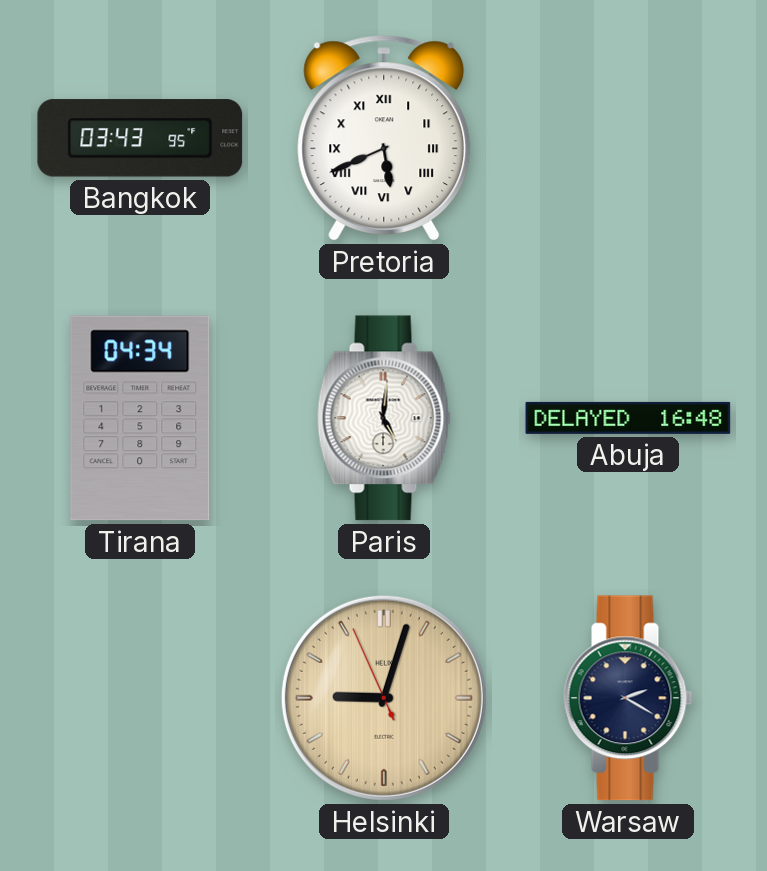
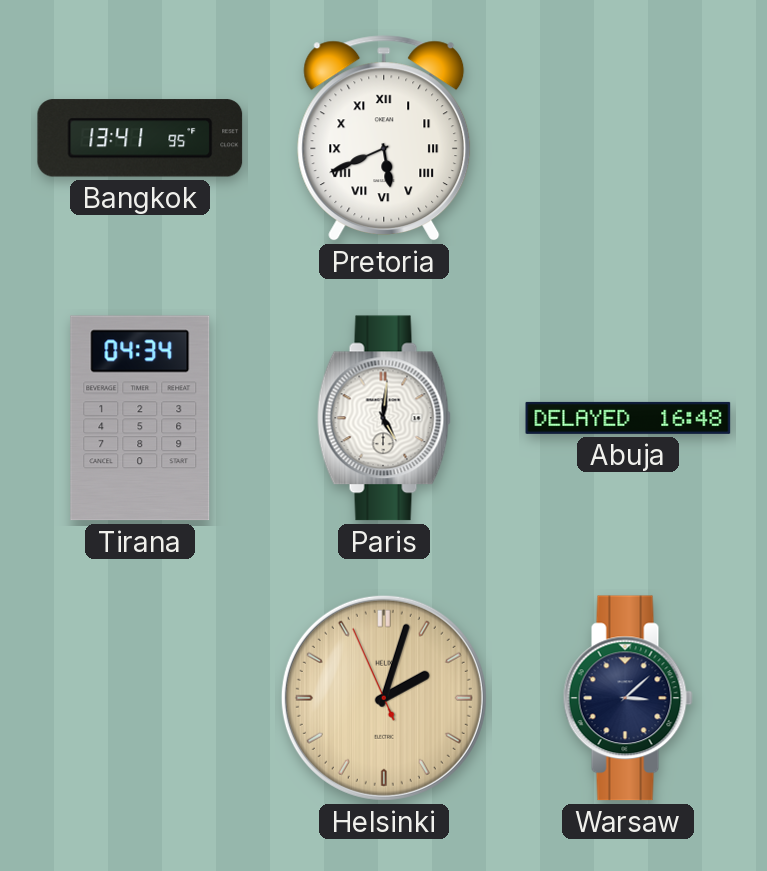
Bangkok: 03:43 -> 13:41
Helsinki: 9:02 -> 2:02
Warsaw: 2:20 -> 3:08
